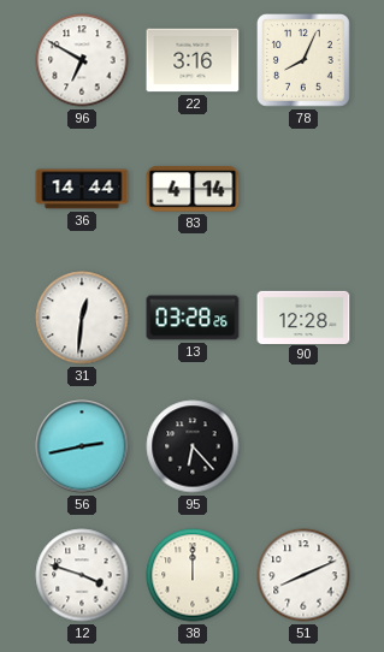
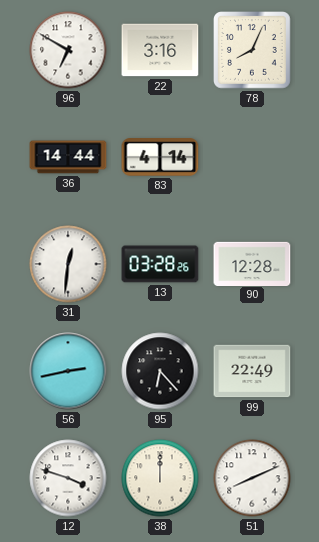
99: none -> 22:49
